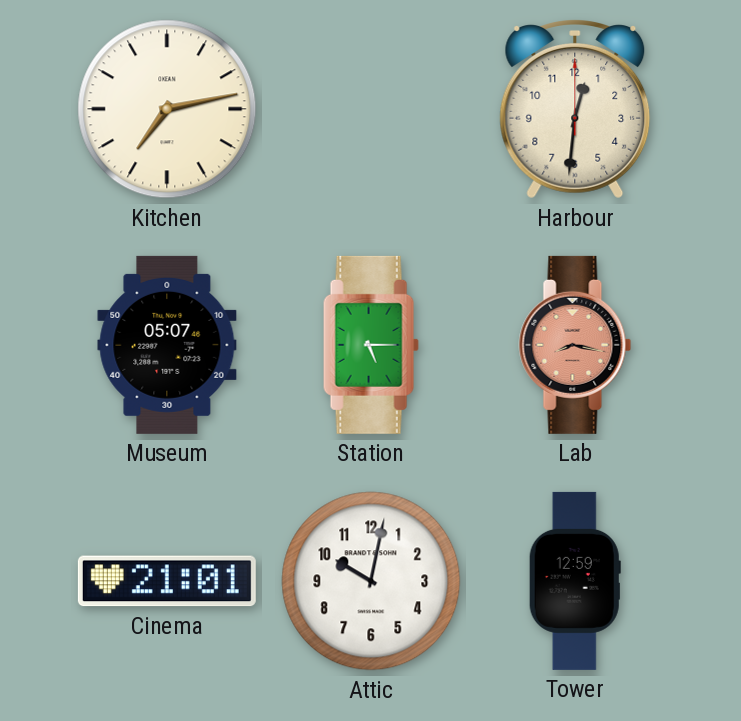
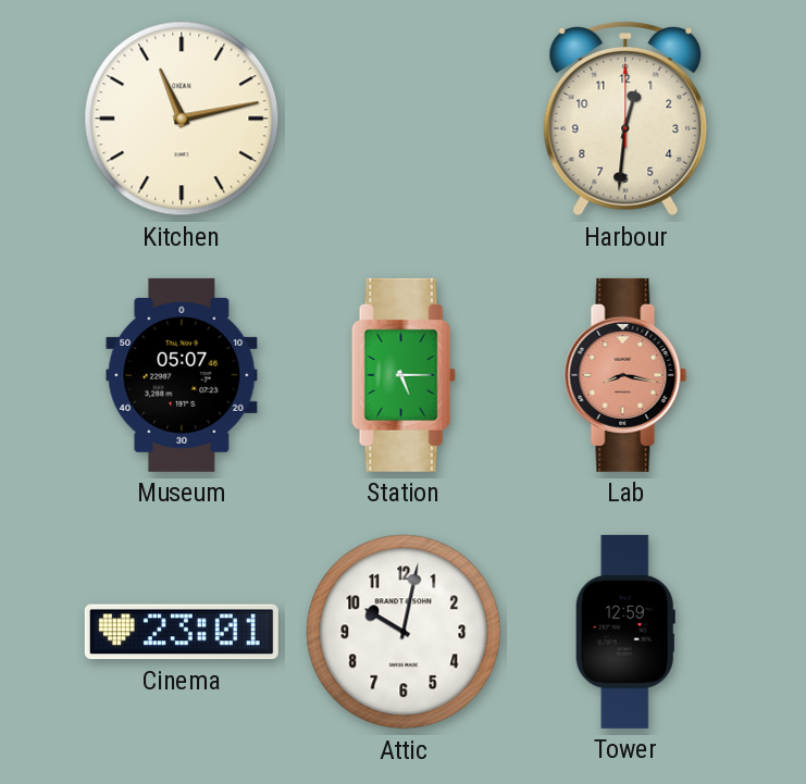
Kitchen: 7:13 -> 11:13
Cinema: 21:01 -> 23:01
